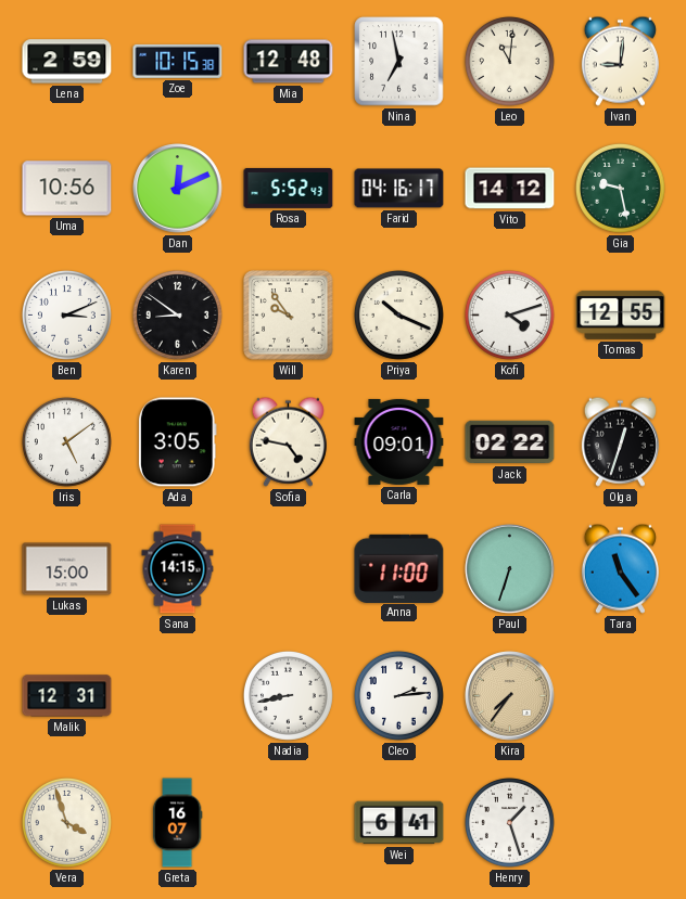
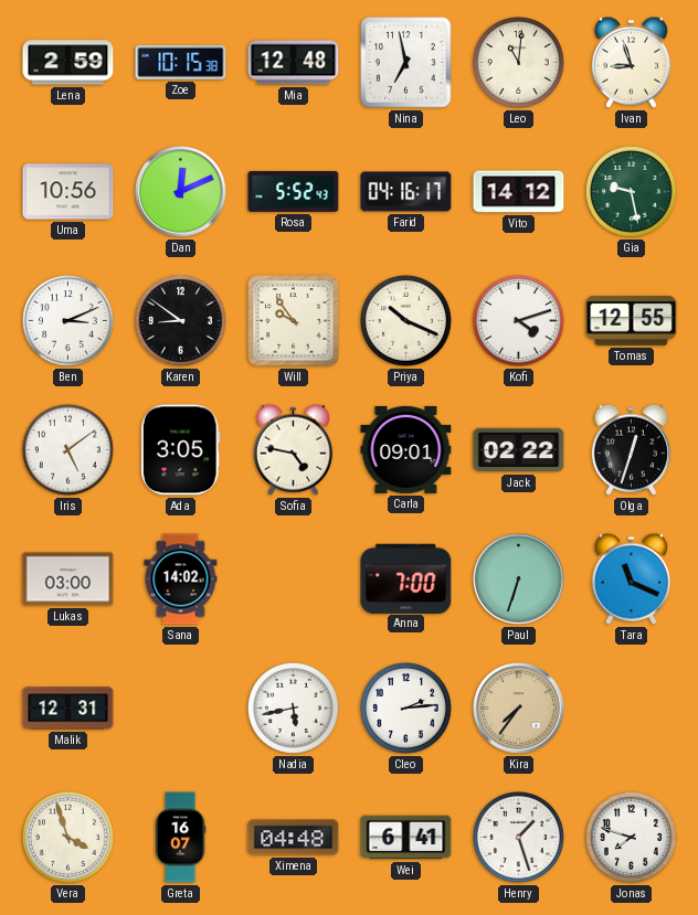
Ivan: 9:01 -> 8:57
Lukas: 15:00 -> 03:00
Sana: 14:15 -> 14:02
Anna: 11:00 -> 7:00
Tara: 11:24 -> 11:19
Nadia: 8:43 -> 5:43
Ximena: none -> 04:48
Jonas: none -> 7:48
